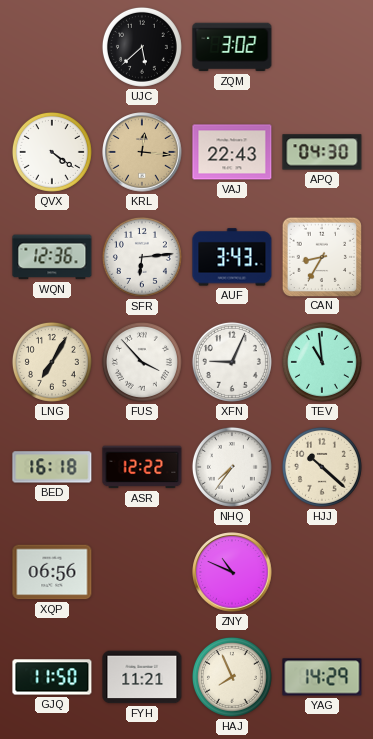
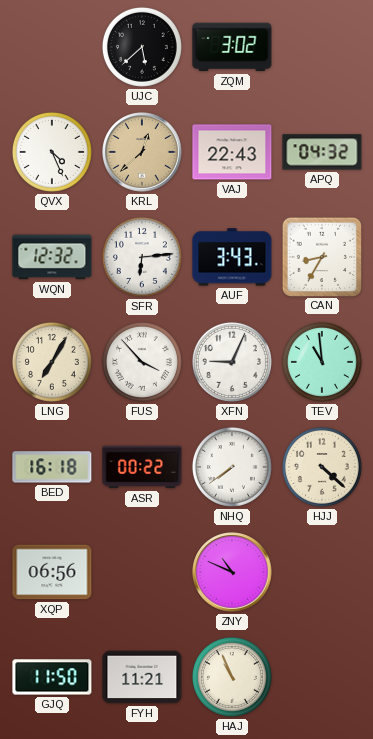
QVX: 4:21 -> 4:26
KRL: 12:16 -> 12:38
APQ: 04:30 -> 04:32
WQN: 12:36 -> 12:32
ASR: 12:22 -> 00:22
NHQ: 7:36 -> 7:39
HJJ: 10:22 -> 4:22
HAJ: 7:56 -> 10:56
YAG: 14:29 -> none
